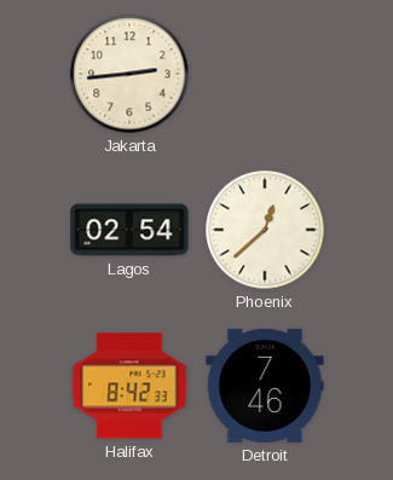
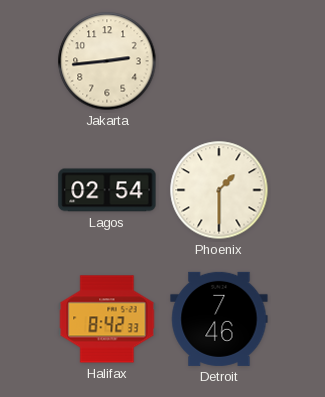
Phoenix: 12:38 -> 1:30
